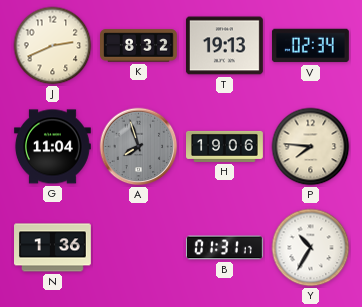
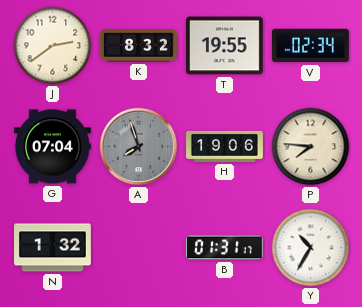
J: 2:41 -> 2:39
T: 19:13 -> 19:55
G: 11:04 -> 07:04
N: 1:36 -> 1:32
